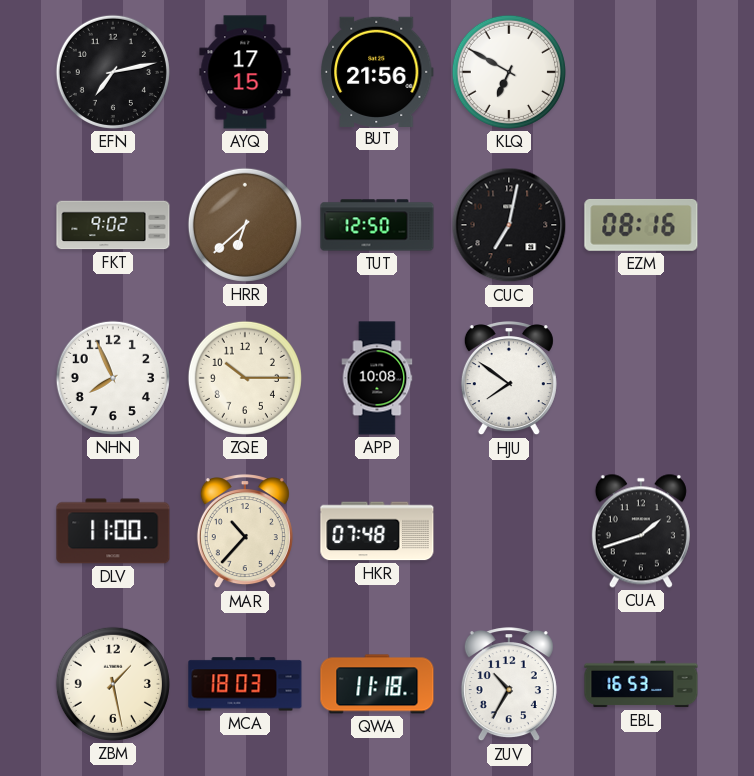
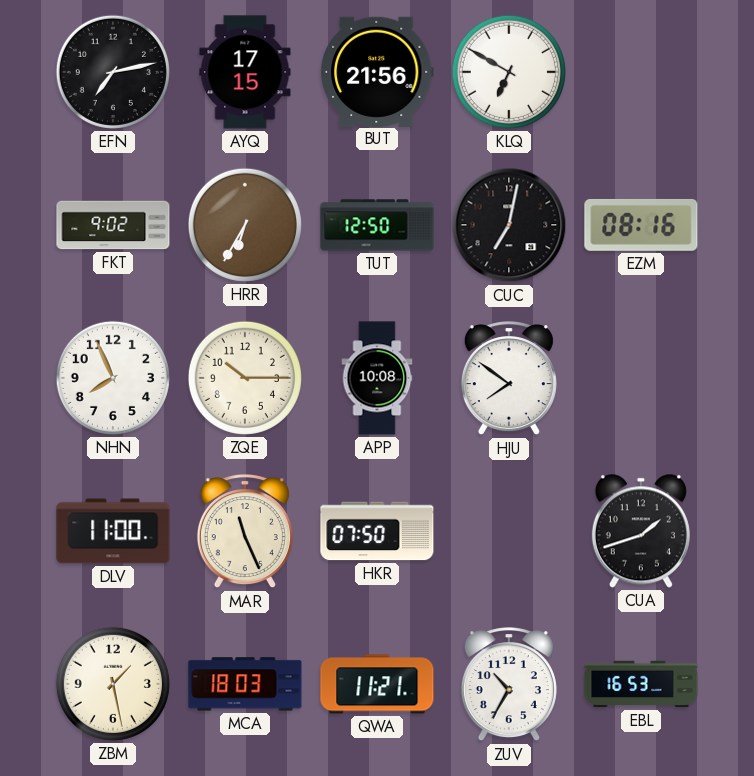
HRR: 6:38 -> 6:35
MAR: 10:37 -> 11:26
HKR: 07:48 -> 07:50
QWA: 11:18 -> 11:21
